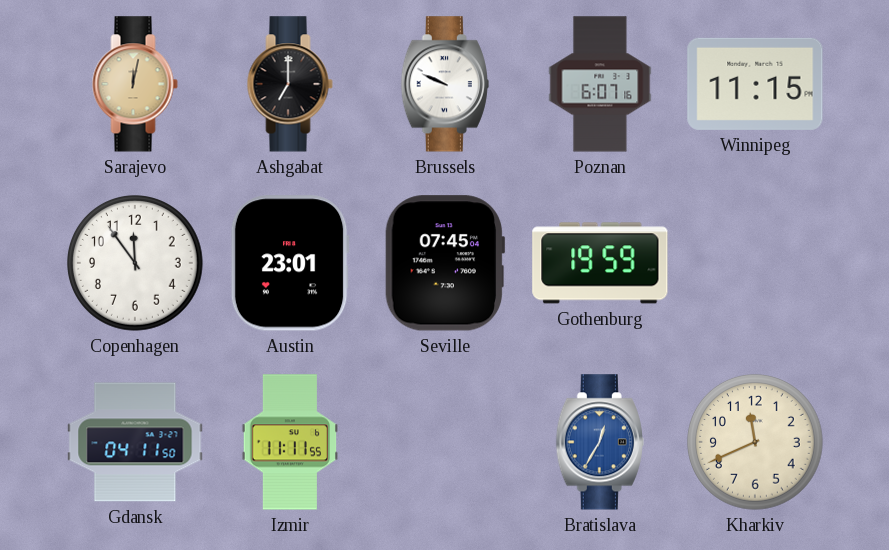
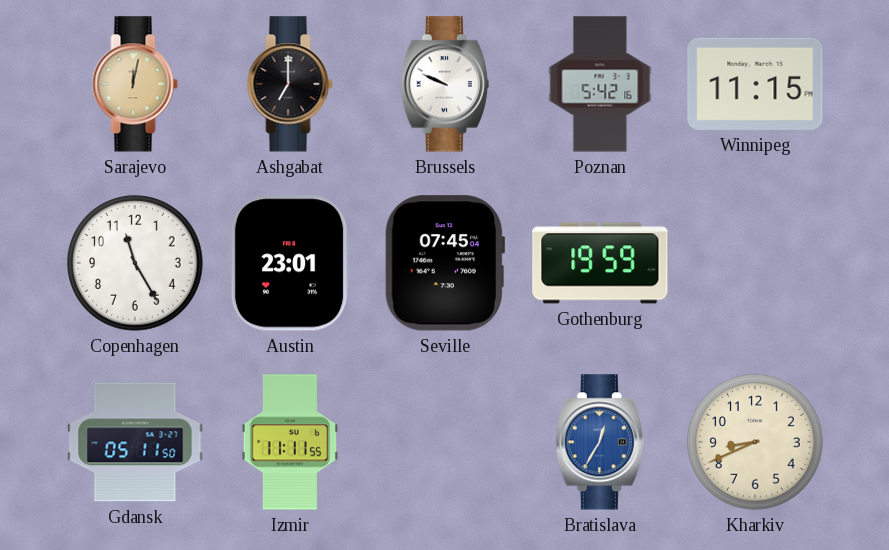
Poznan: 6:07 -> 5:42
Copenhagen: 11:54 -> 11:25
Gdansk: 04:11 -> 05:11
Kharkiv: 11:41 -> 8:41
